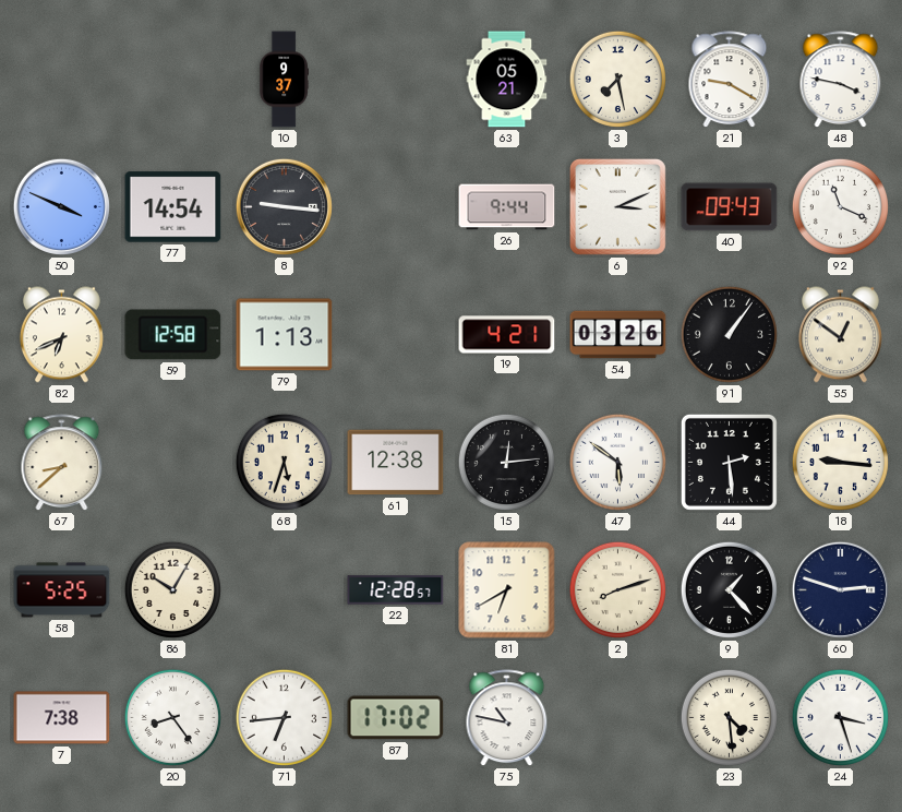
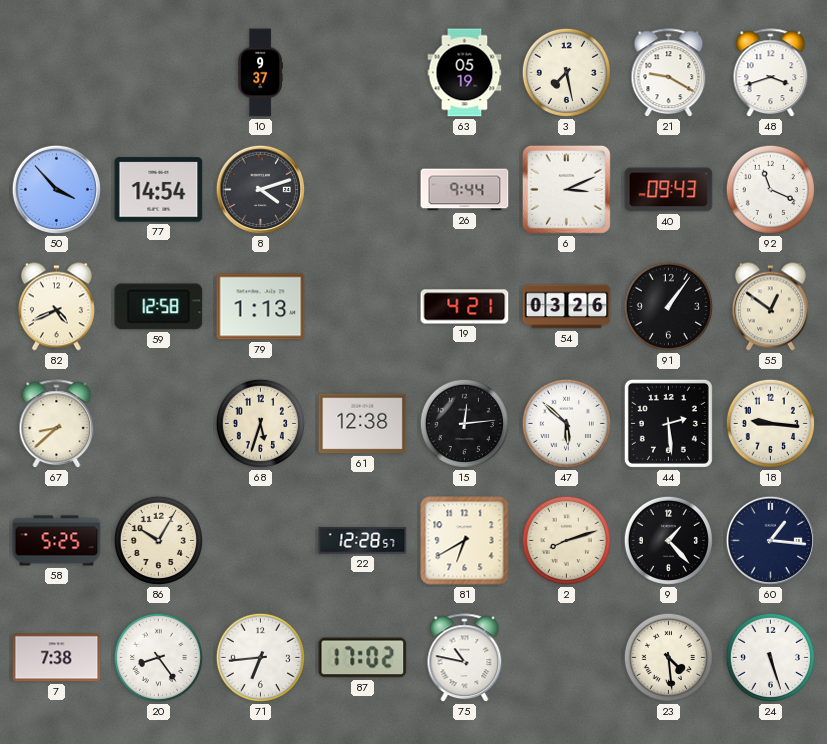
63: 05:21 -> 05:19
48: 3:47 -> 3:42
50: 3:49 -> 3:53
8: 9:16 -> 4:12
82: 6:41 -> 4:41
47: 5:51 -> 5:52
60: 2:48 -> 1:16
24: 3:27 -> 5:27
